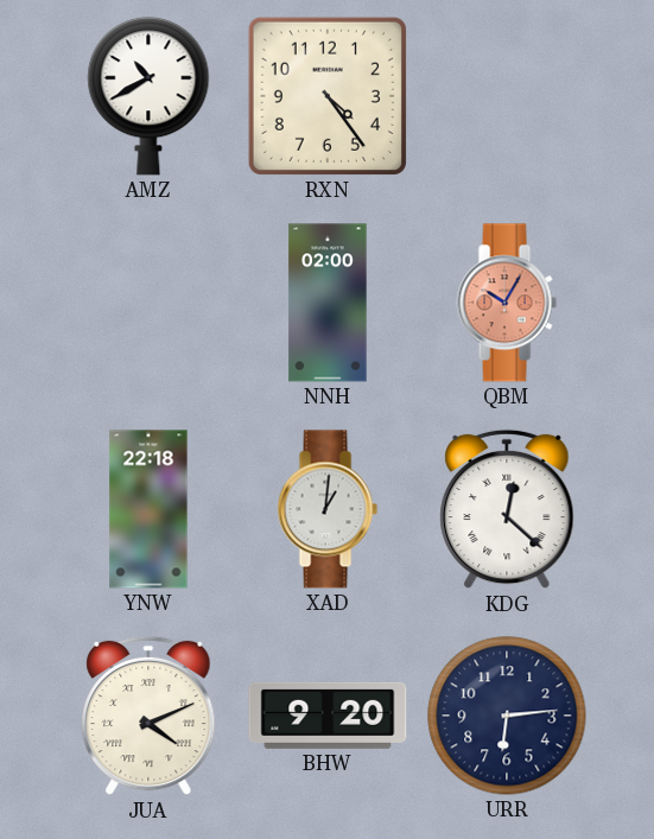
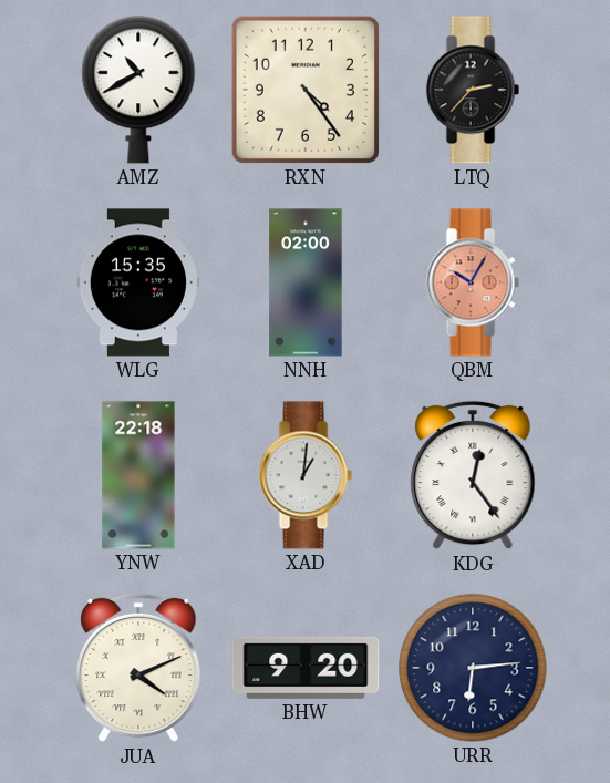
LTQ: none -> 2:37
WLG: none -> 15:35
KDG: 12:22 -> 12:24
